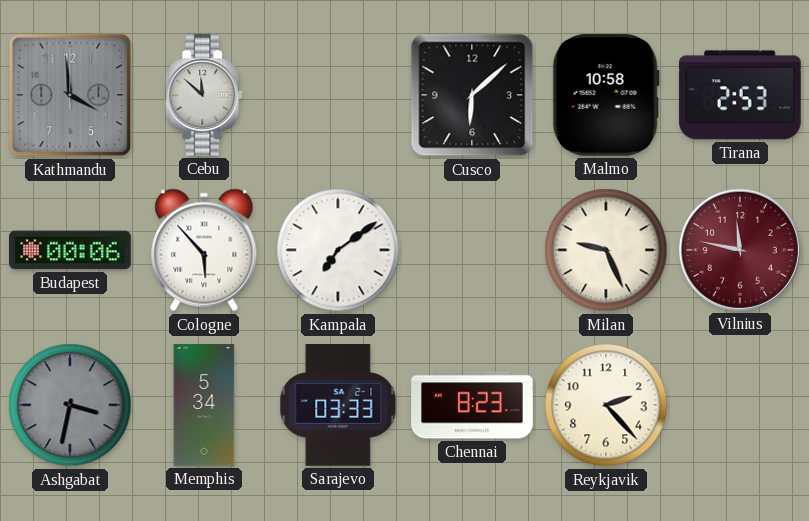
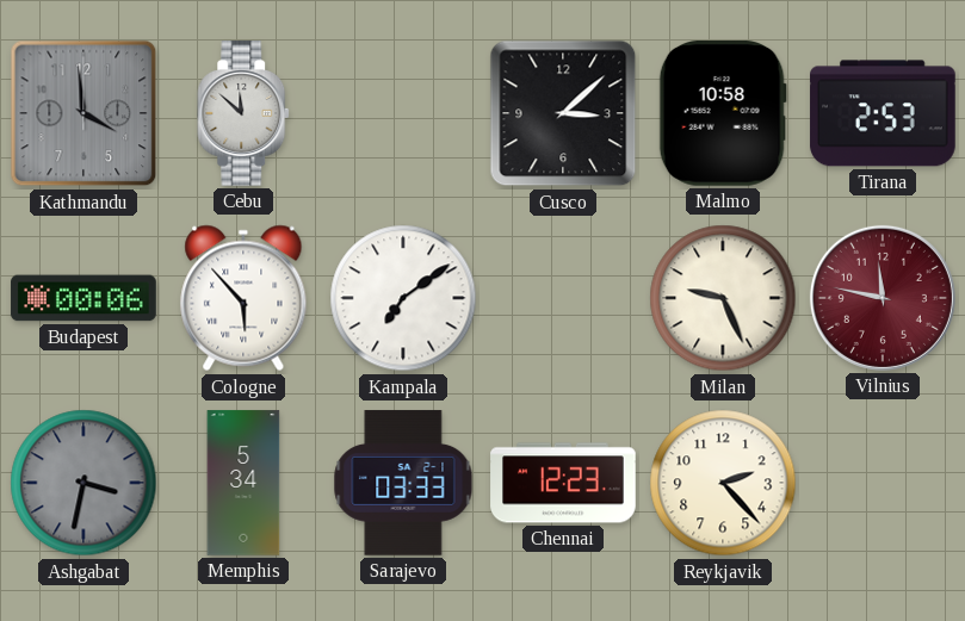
Cusco: 6:08 -> 3:08
Chennai: 8:23 -> 12:23
